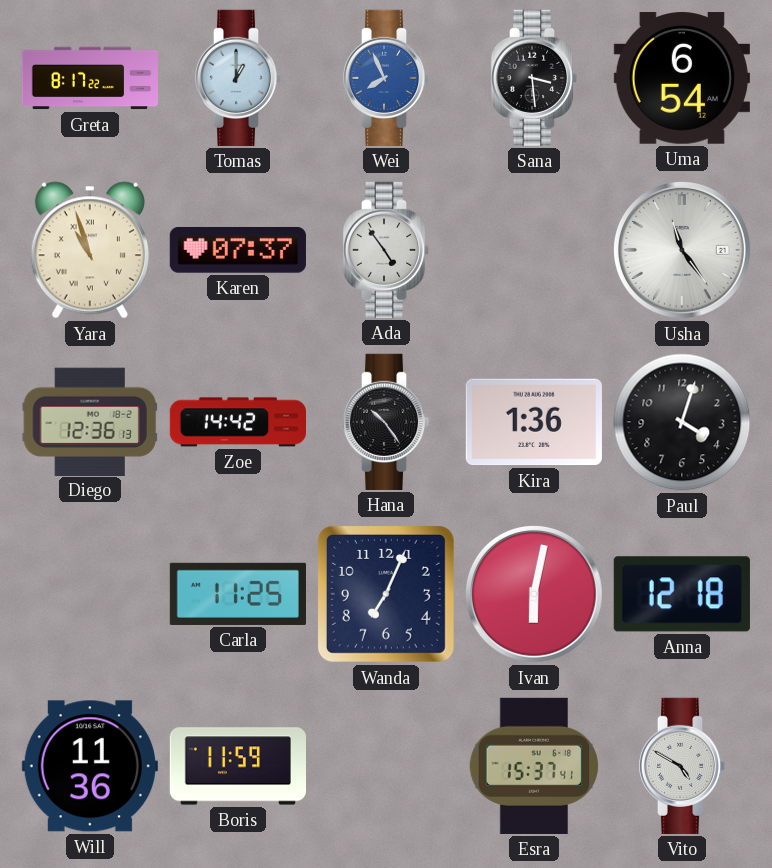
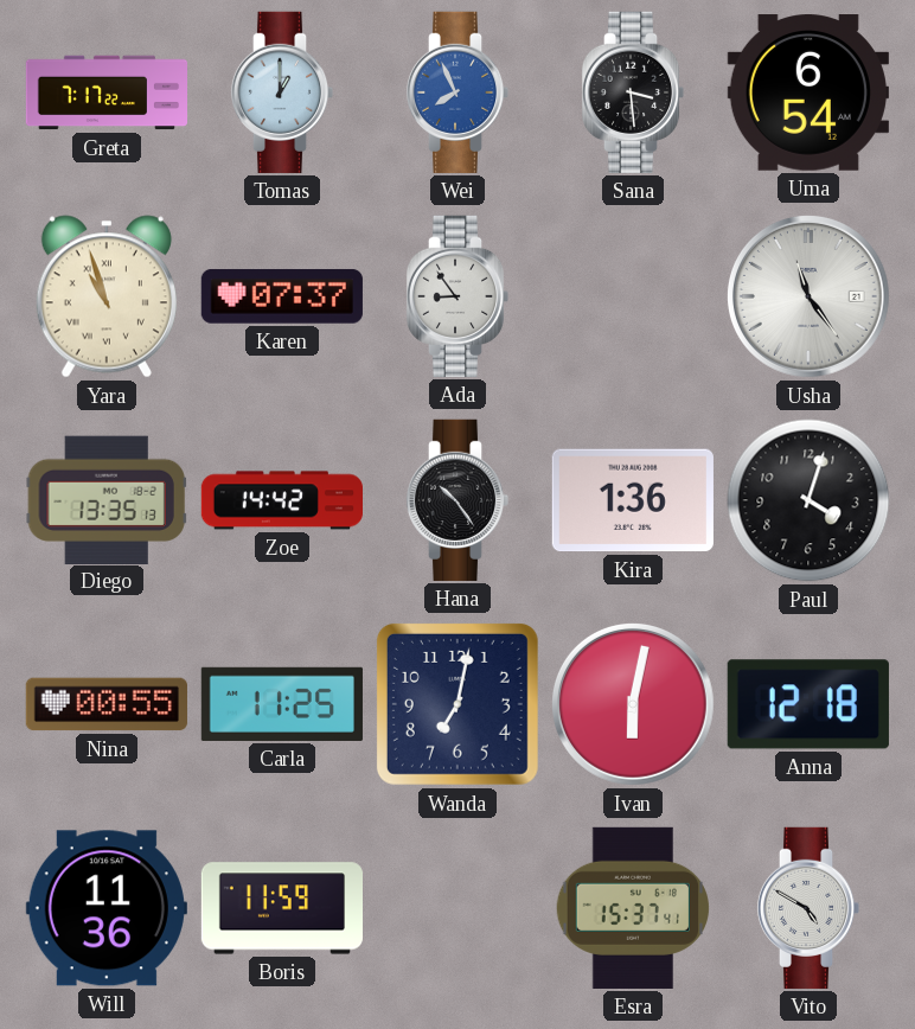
Greta: 8:17 -> 7:17
Ada: 4:54 -> 8:54
Diego: 12:36 -> 13:35
Nina: none -> 00:55
Wanda: 7:04 -> 7:02
